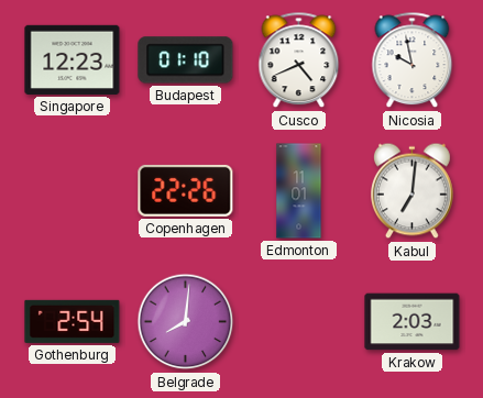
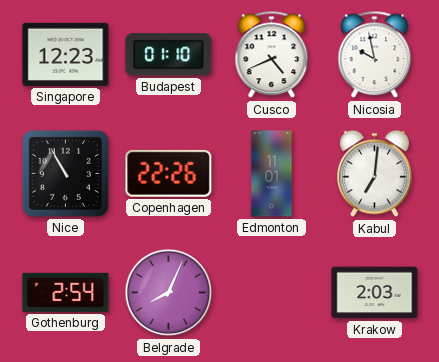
Nice: none -> 10:55
Belgrade: 8:01 -> 8:04
